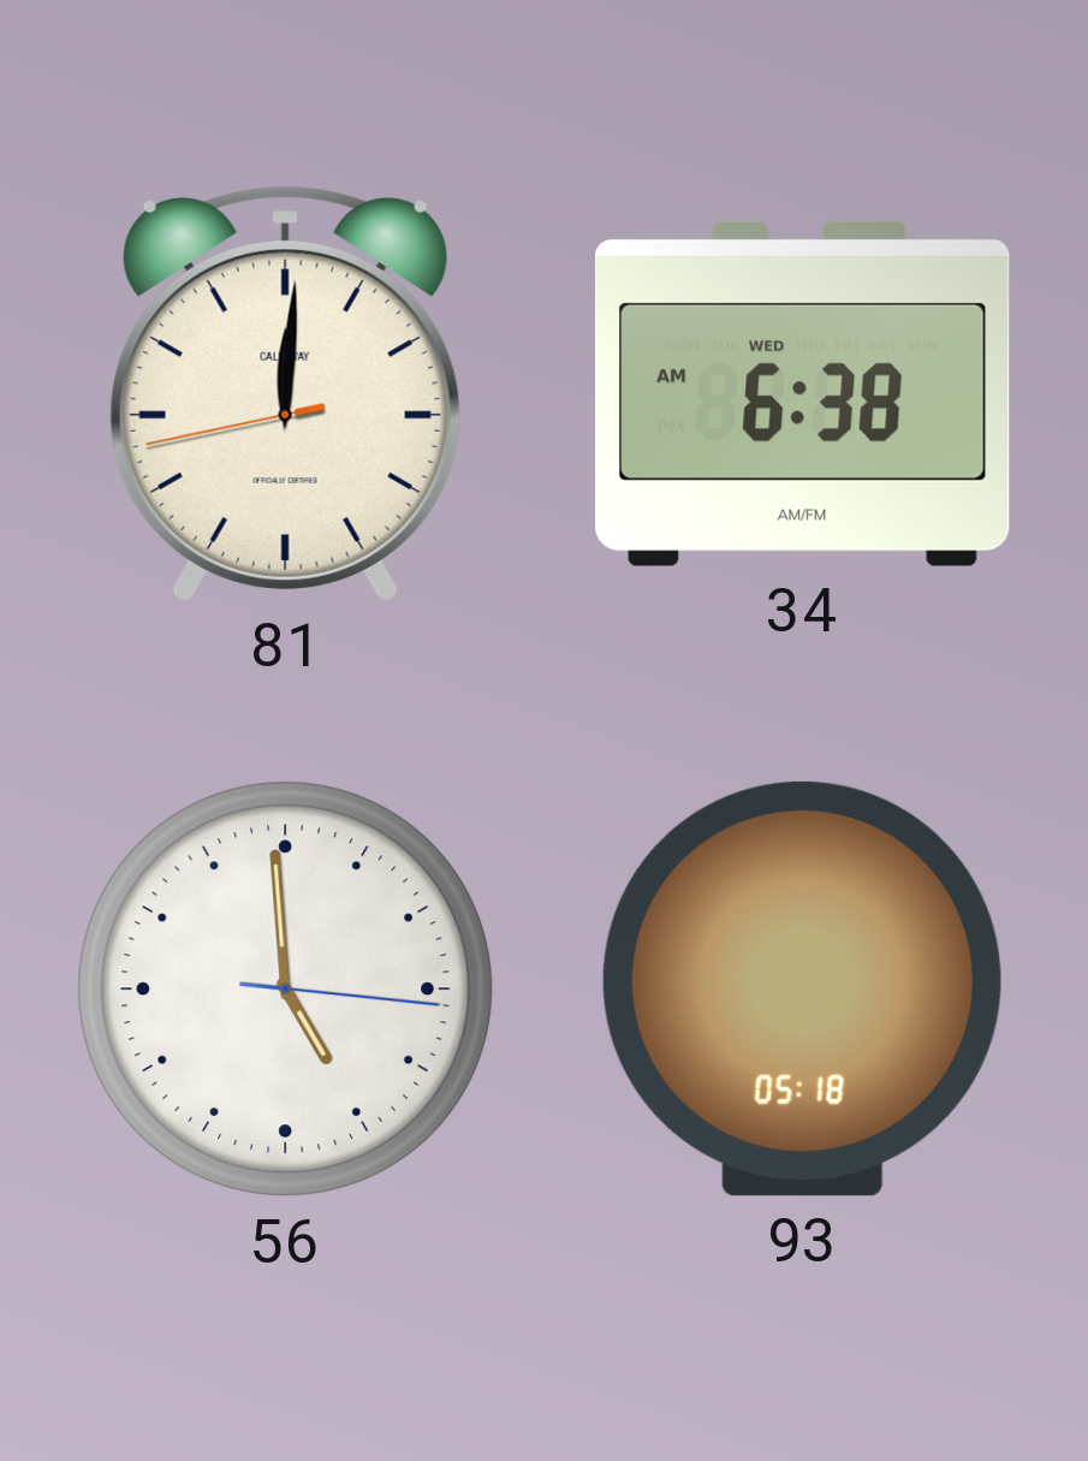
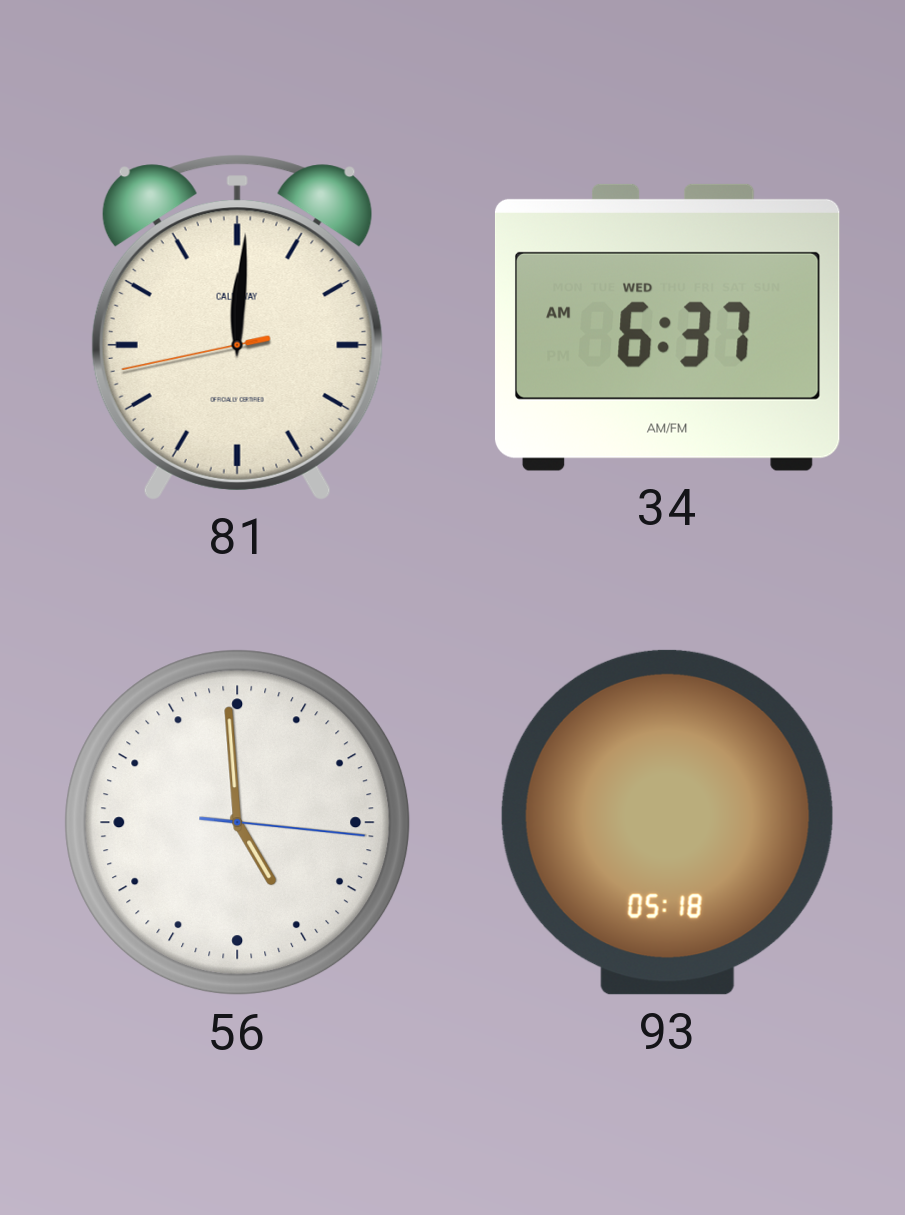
34: 6:38 -> 6:37
